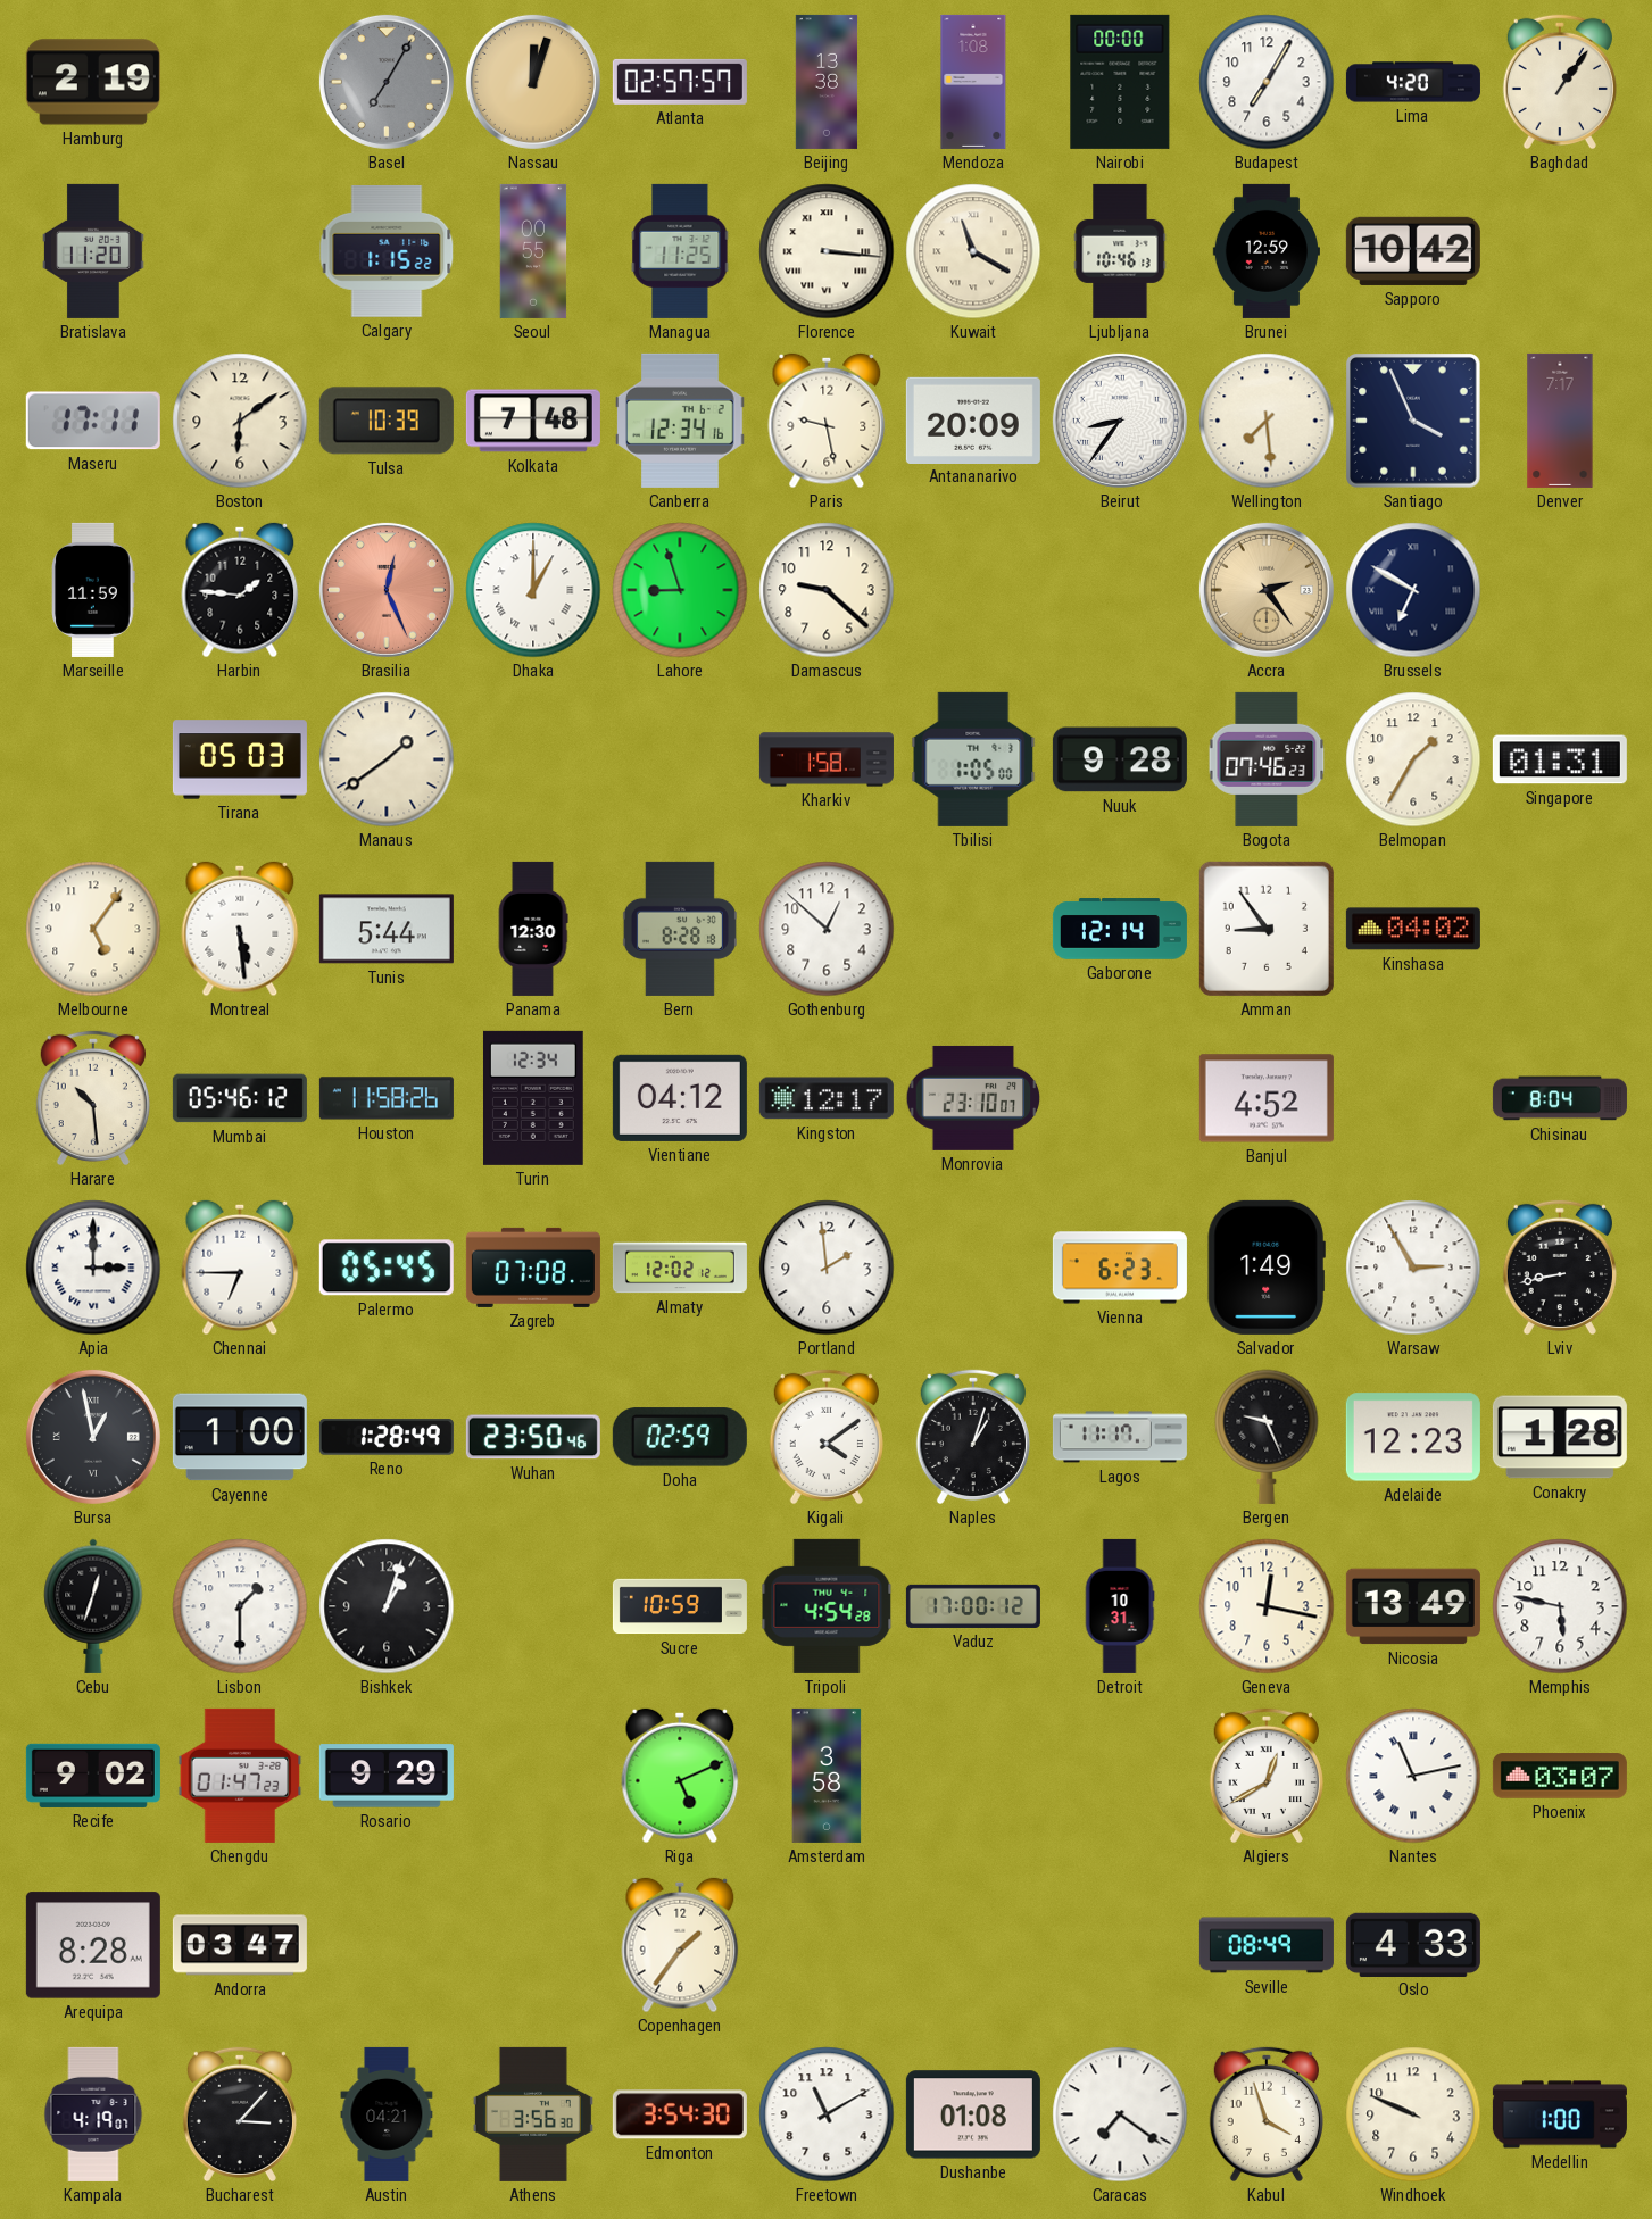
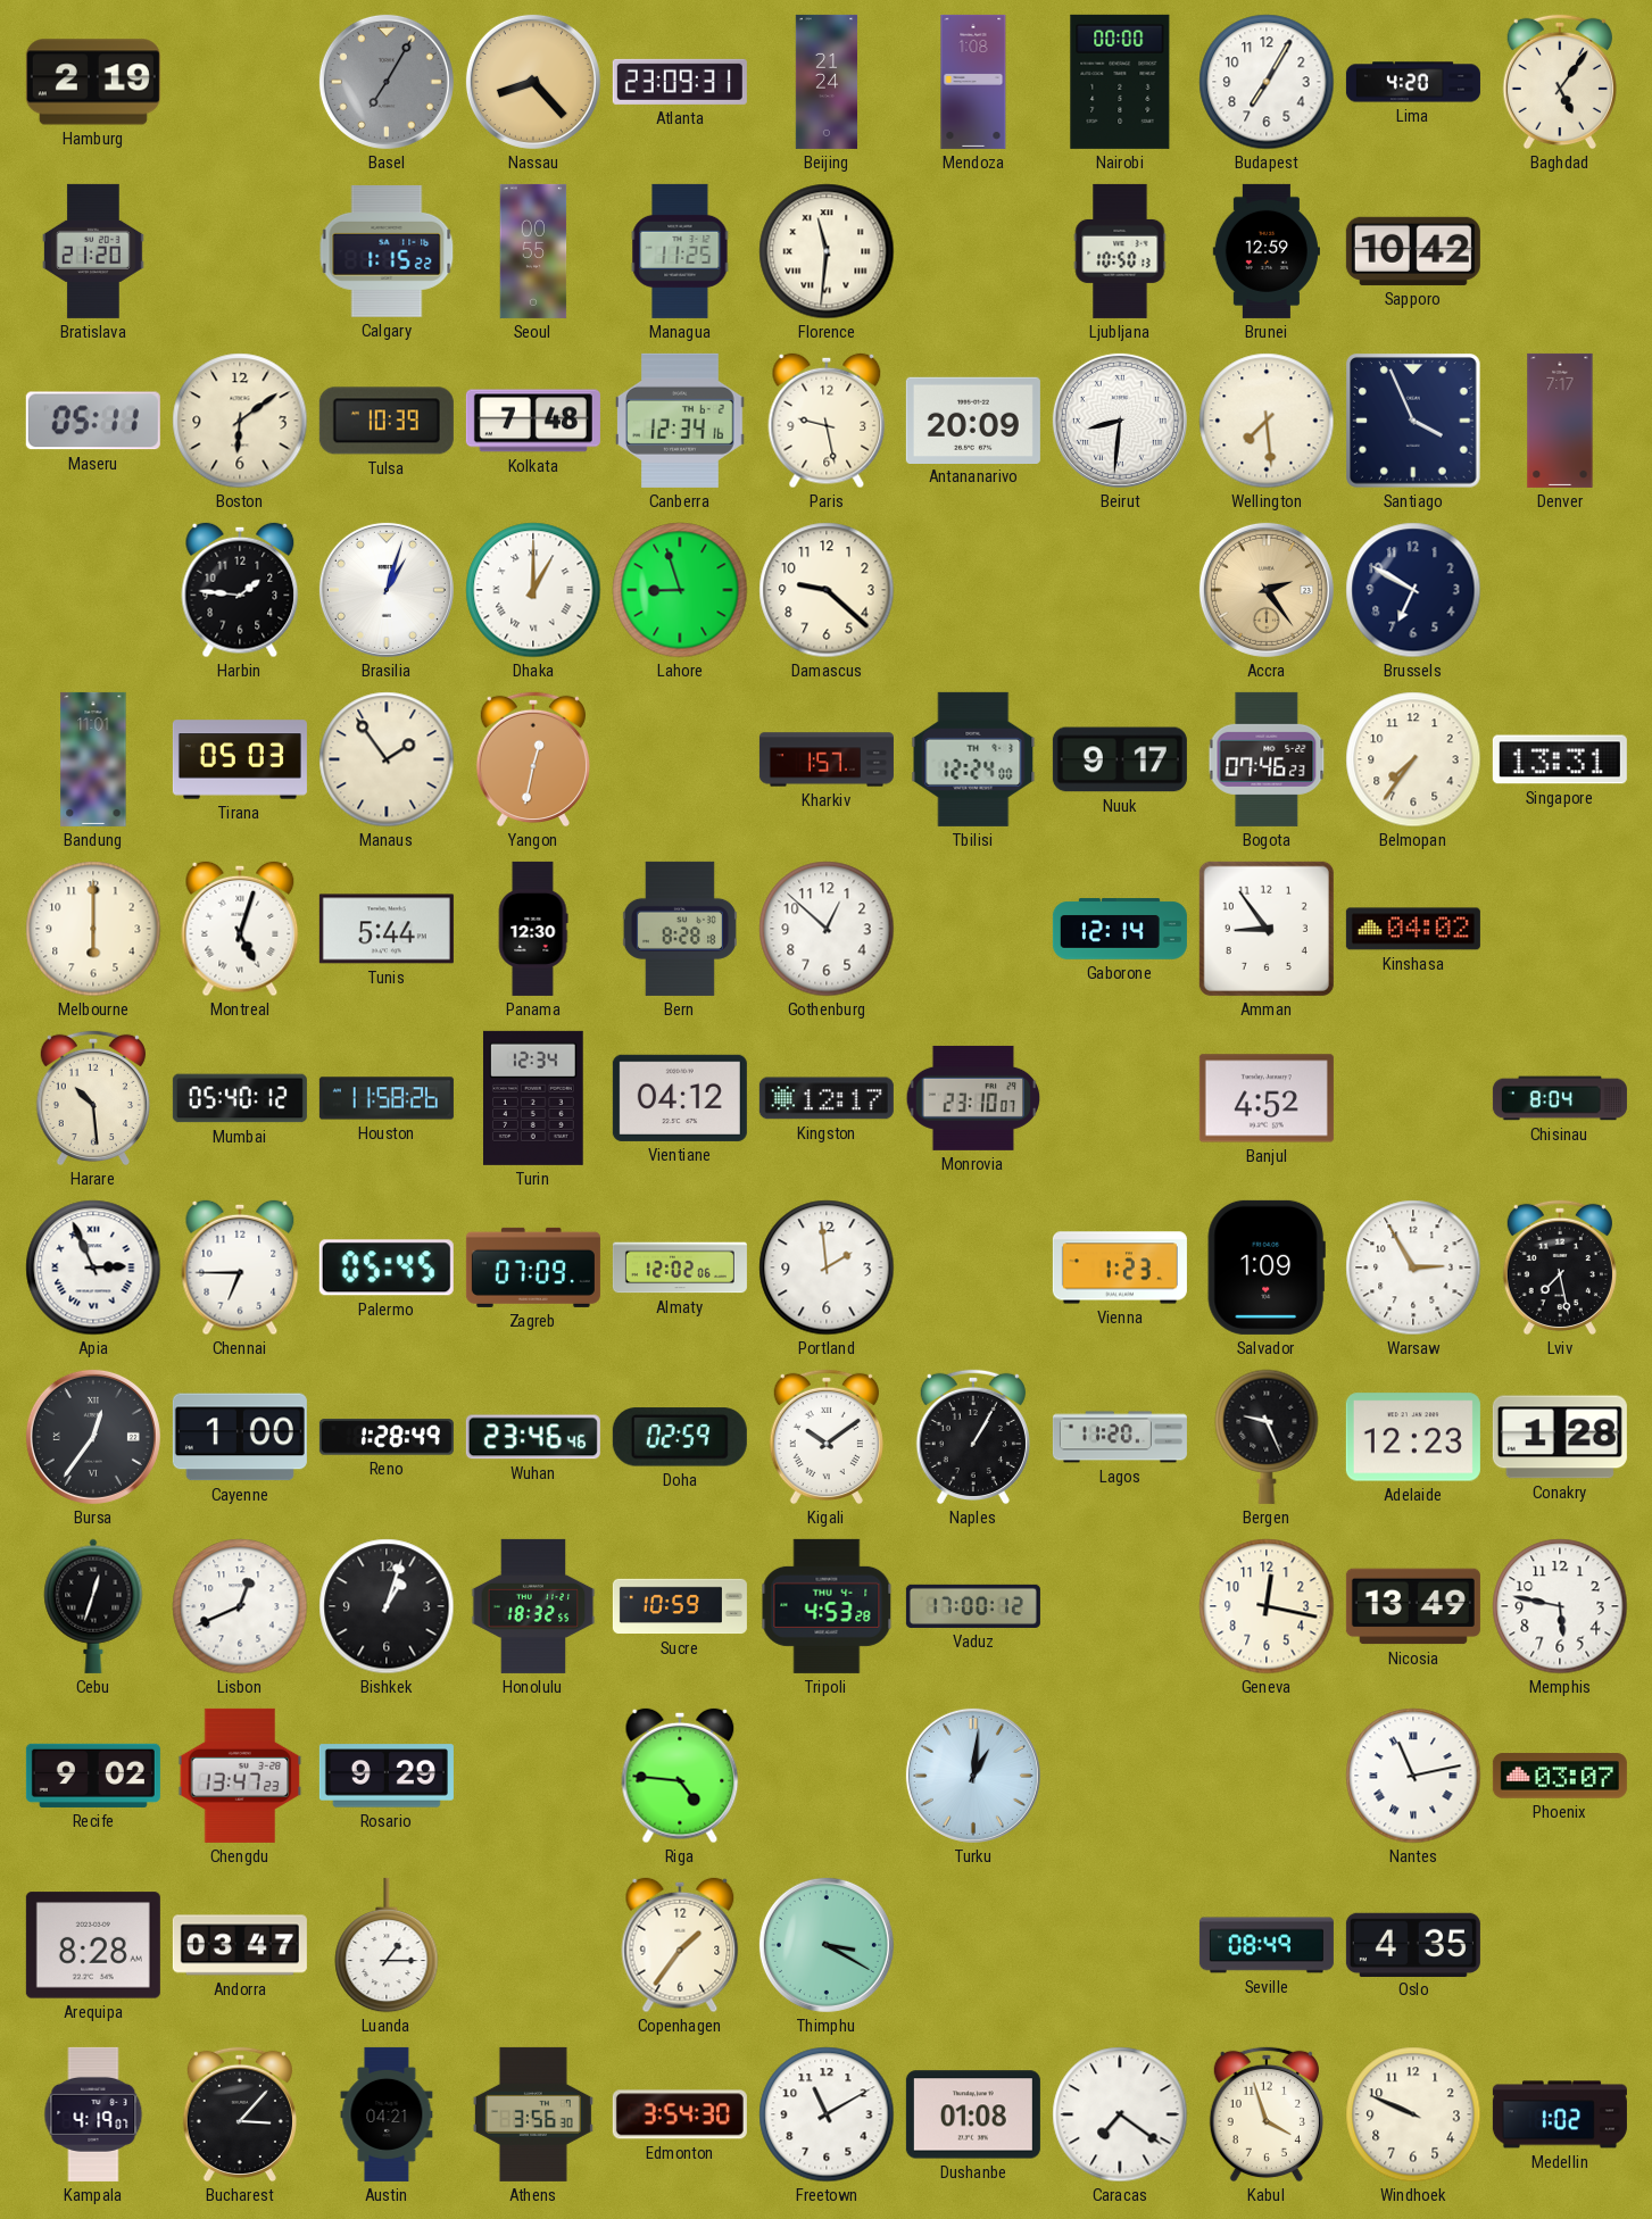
Nassau: 12:03 -> 8:23
Atlanta: 02:57 -> 23:09
Beijing: 13:38 -> 21:24
Baghdad: 1:06 -> 5:06
Bratislava: 11:20 -> 21:20
Florence: 3:16 -> 11:31
Kuwait: 11:20 -> none
Ljubljana: 10:46 -> 10:50
Maseru: 17:11 -> 05:11
Beirut: 8:36 -> 8:31
Marseille: 11:59 -> none
Brasilia: 12:26 -> 1:03
Brasilia dial: salmon -> white
Brussels numerals: Roman -> Arabic
Bandung: none -> 11:01
Manaus: 1:39 -> 1:54
Yangon: none -> 12:32
Kharkiv: 1:58 -> 1:57
Tbilisi: 1:05 -> 12:24
Nuuk: 9:28 -> 9:17
Belmopan: 1:35 -> 7:36
Singapore: 01:31 -> 13:31
Melbourne: 5:06 -> 6:00
Montreal: 5:29 -> 5:03
Mumbai: 05:46 -> 05:40
Apia: 3:00 -> 2:56
Zagreb: 07:08 -> 07:09
Almaty: 12:02:12 -> 12:02:06
Vienna: 6:23 -> 1:23
Salvador: 1:49 -> 1:09
Lviv: 8:43 -> 7:28
Bursa: 12:58 -> 12:36
Wuhan: 23:50 -> 23:46
Kigali: 4:09 -> 10:09
Naples: 1:03 -> 1:05
Lagos: 11:17 -> 11:20
Lisbon: 1:30 -> 12:41
Honolulu: none -> 18:32
Tripoli: 4:54 -> 4:53
Detroit: 10:31 -> none
Chengdu: 01:47 -> 13:47
Riga: 5:11 -> 4:46
Amsterdam: 3:58 -> none
Turku: none -> 1:01
Algiers: 12:40 -> none
Luanda: none -> 1:15
Thimphu: none -> 3:20
Oslo: 4:33 -> 4:35
Medellin: 1:00 -> 1:02
